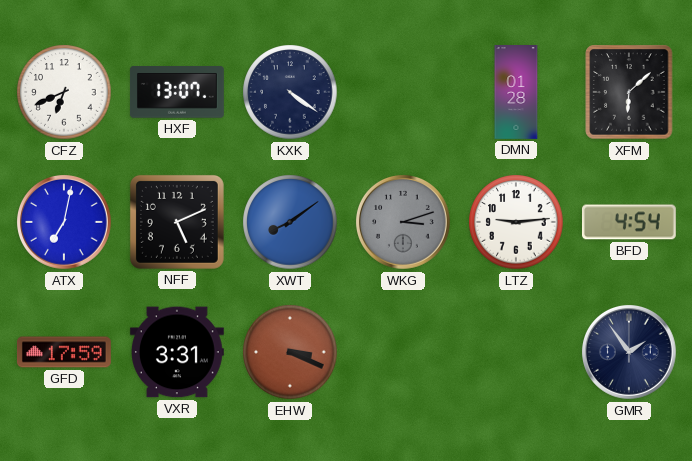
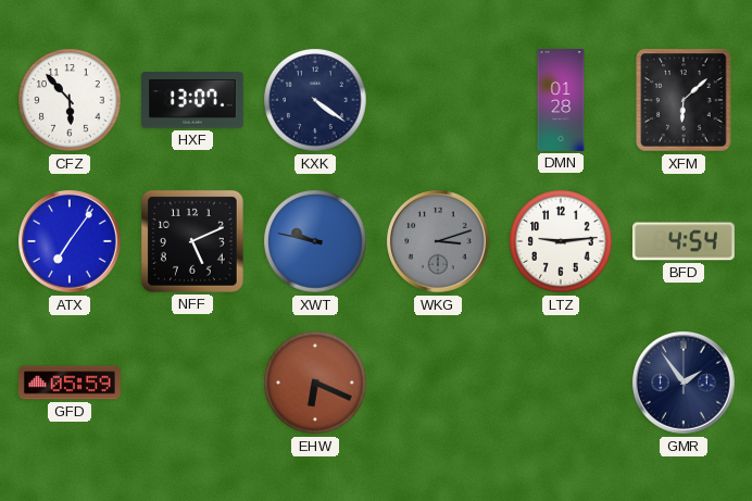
CFZ: 6:41 -> 5:53
ATX: 7:02 -> 7:06
XWT: 8:09 -> 9:47
GFD: 17:59 -> 05:59
VXR: 3:31 -> none
EHW: 3:19 -> 6:19
